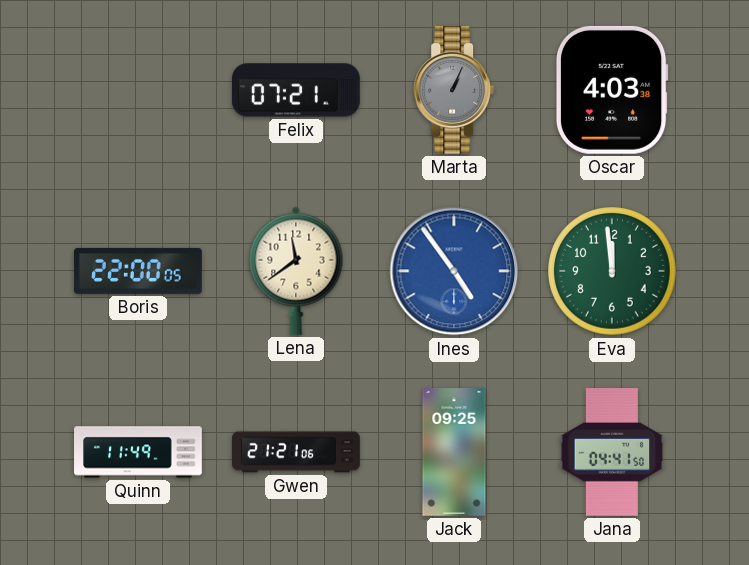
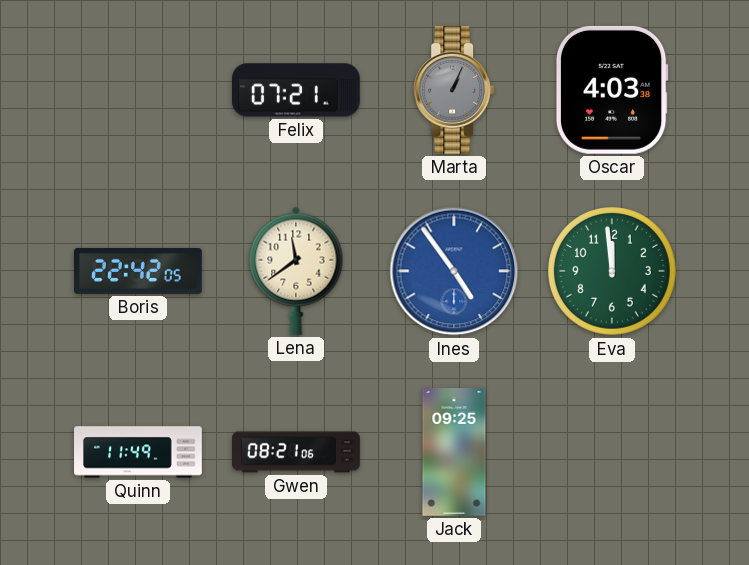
Boris: 22:00 -> 22:42
Gwen: 21:21 -> 08:21
Jana: 04:41 -> none
